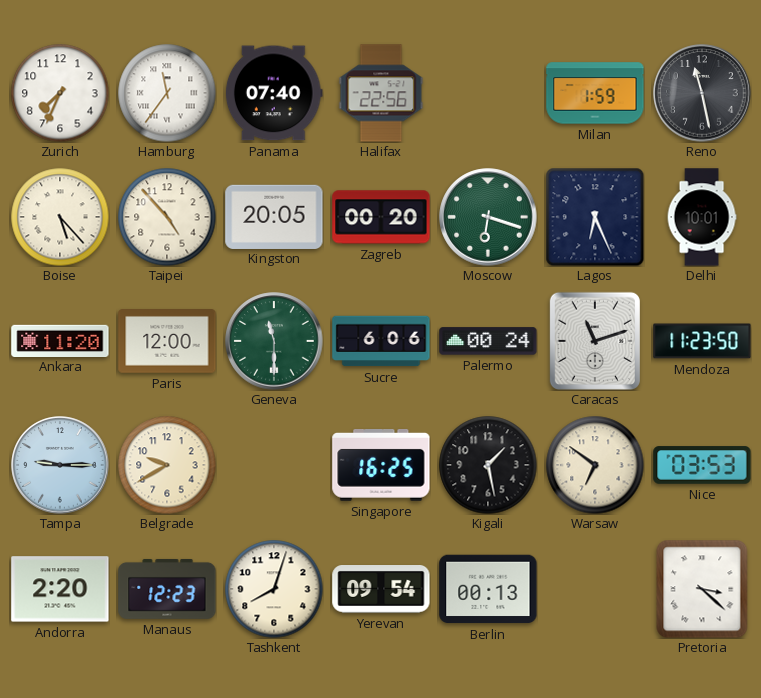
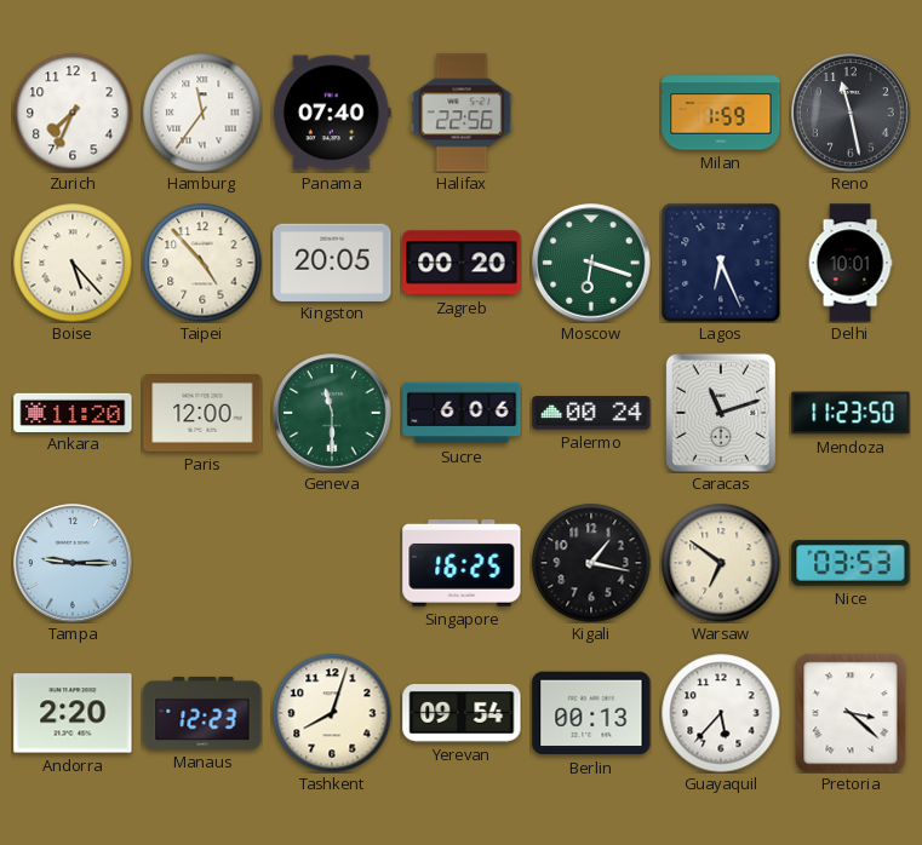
Belgrade: 9:40 -> none
Kigali: 1:28 -> 1:17
Guayaquil: none -> 5:37
